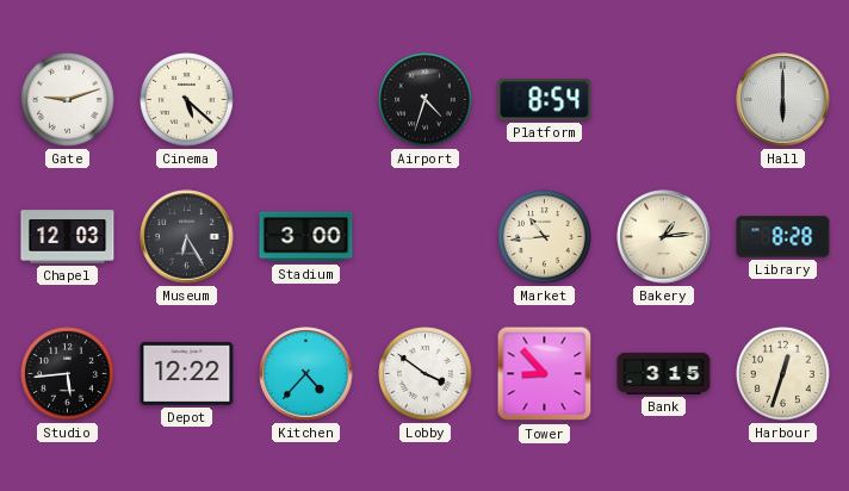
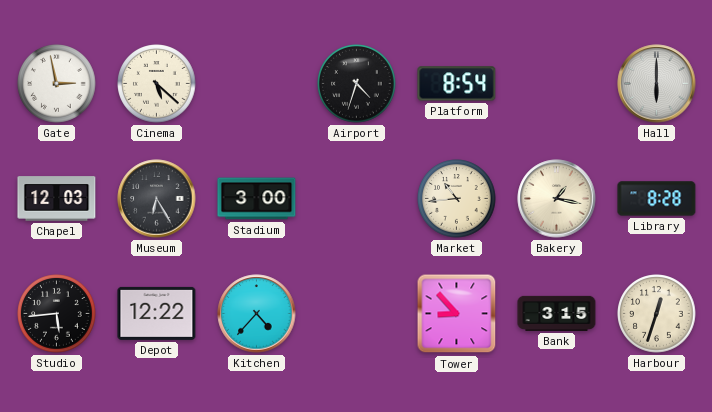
Gate: 9:12 -> 2:58
Bakery: 1:14 -> 1:17
Lobby: 3:51 -> none
